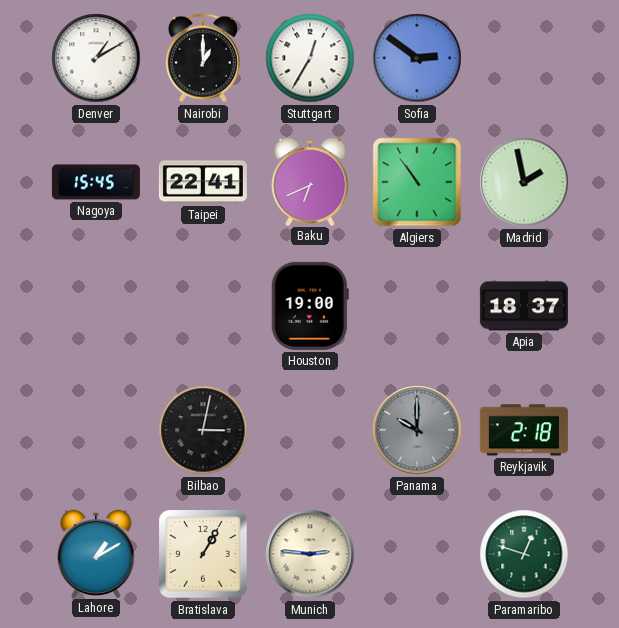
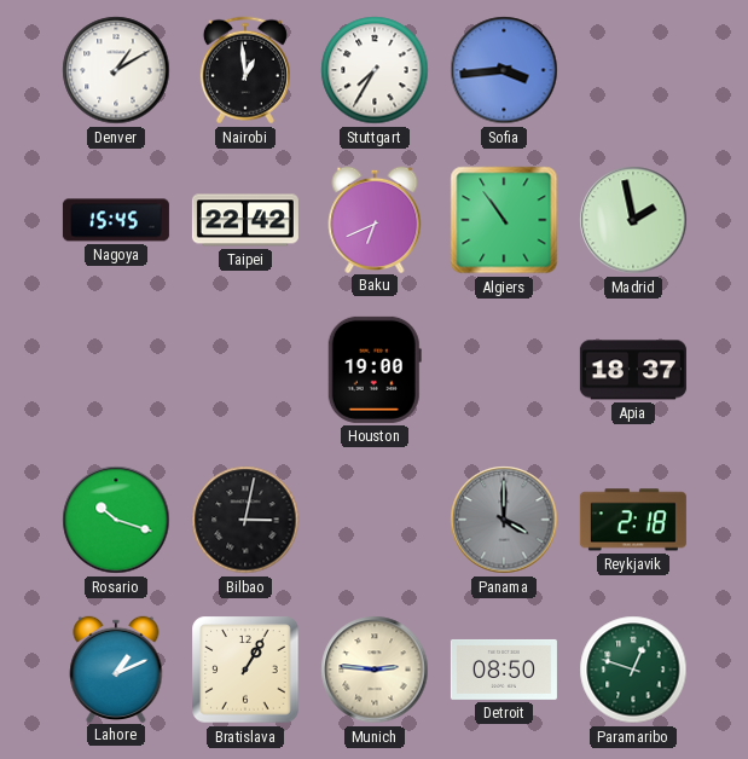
Nairobi: 1:00 -> 12:59
Stuttgart: 12:35 -> 7:35
Sofia: 2:51 -> 3:44
Taipei: 22:41 -> 22:42
Rosario: none -> 10:18
Panama: 10:00 -> 4:00
Lahore: 1:10 -> 1:11
Detroit: none -> 08:50
